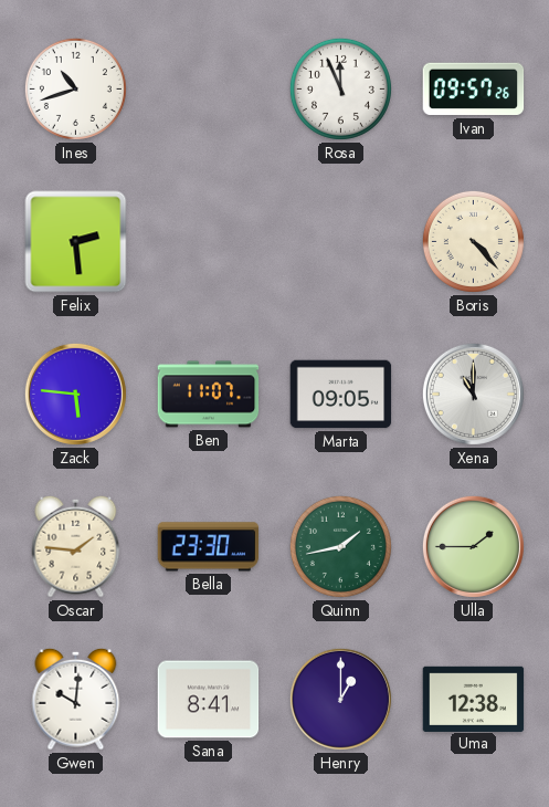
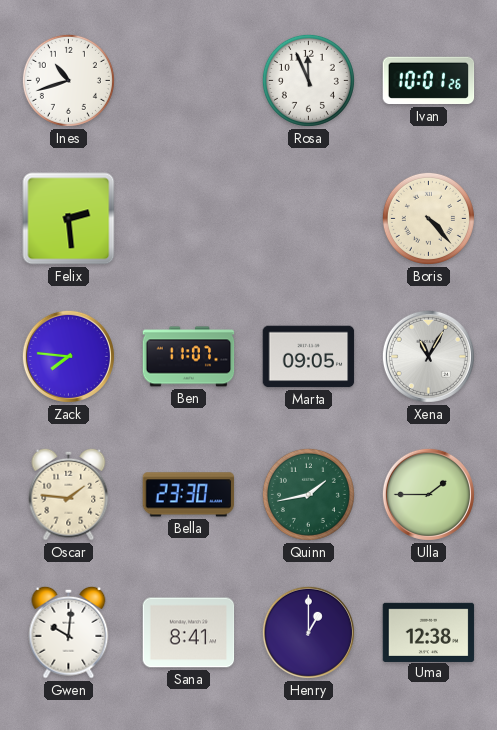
Ivan: 09:57 -> 10:01
Zack: 5:46 -> 7:46
Xena: 11:00 -> 11:05
